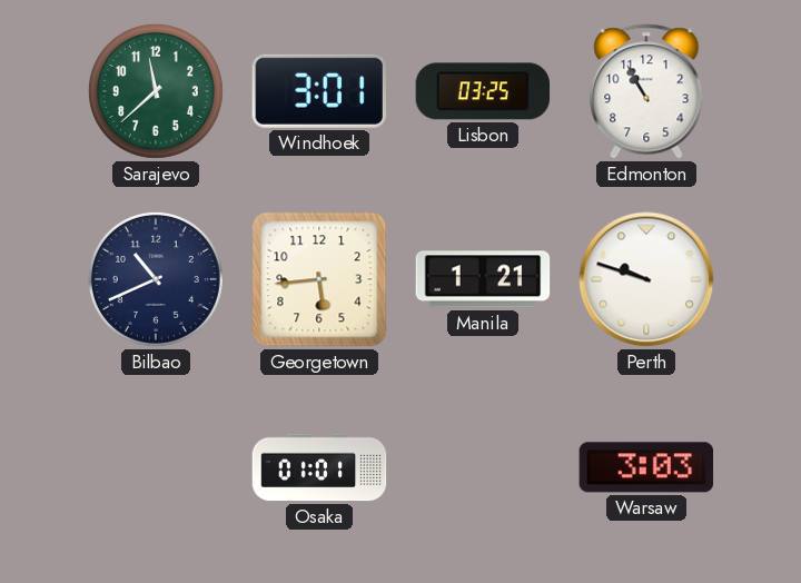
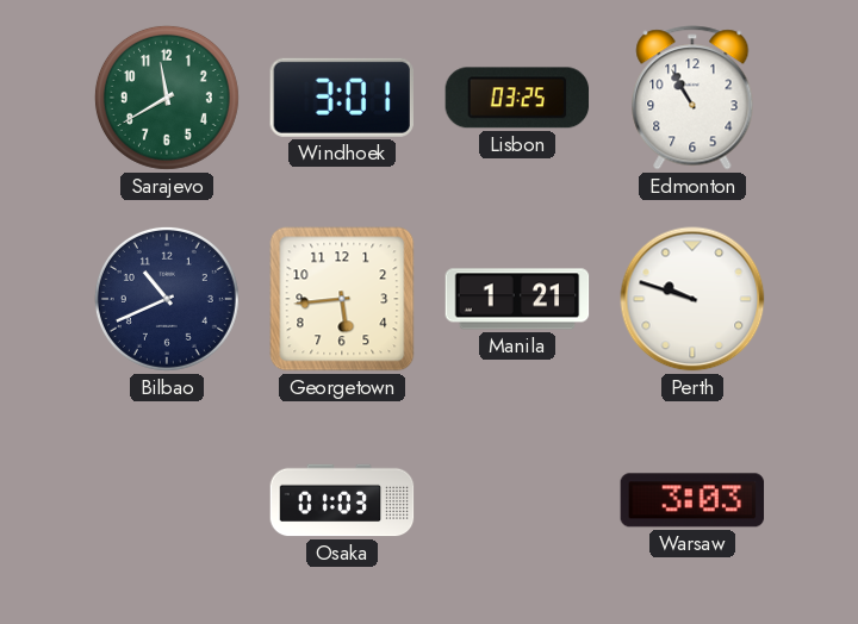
Sarajevo: 11:38 -> 11:40
Osaka: 01:01 -> 01:03
